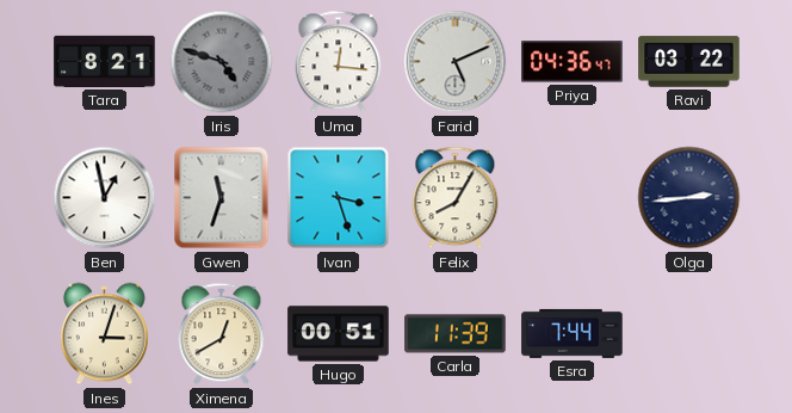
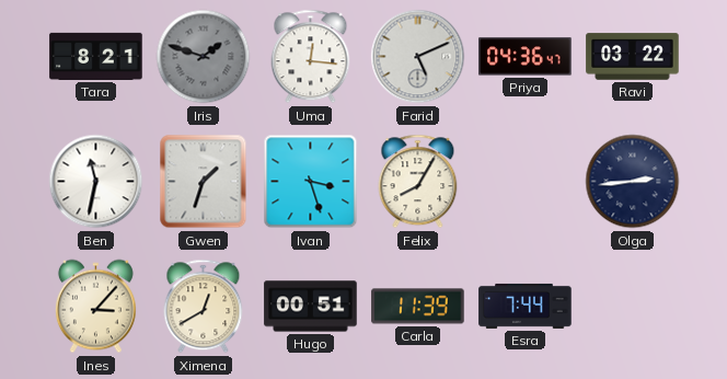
Iris: 4:48 -> 1:48
Ben: 12:58 -> 11:32
Gwen: 11:33 -> 1:33
Ines: 3:03 -> 3:07
